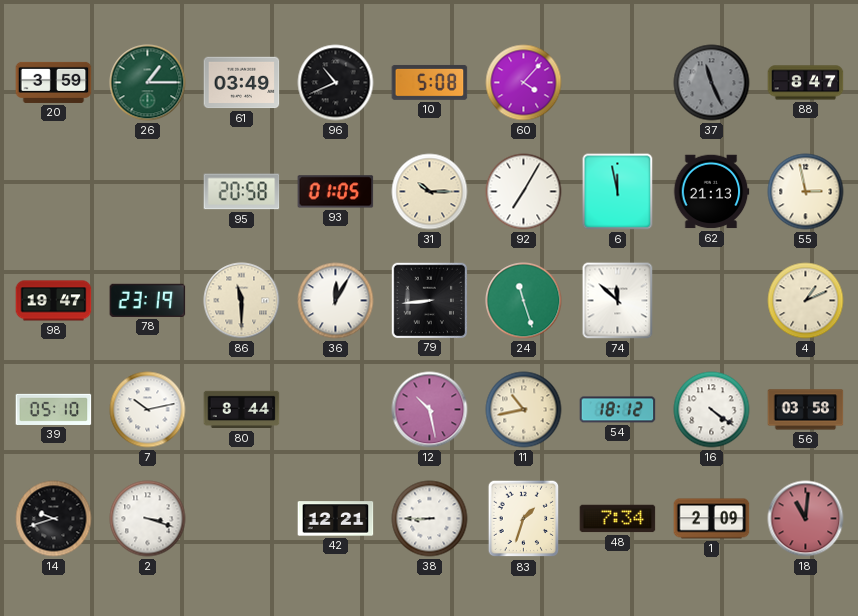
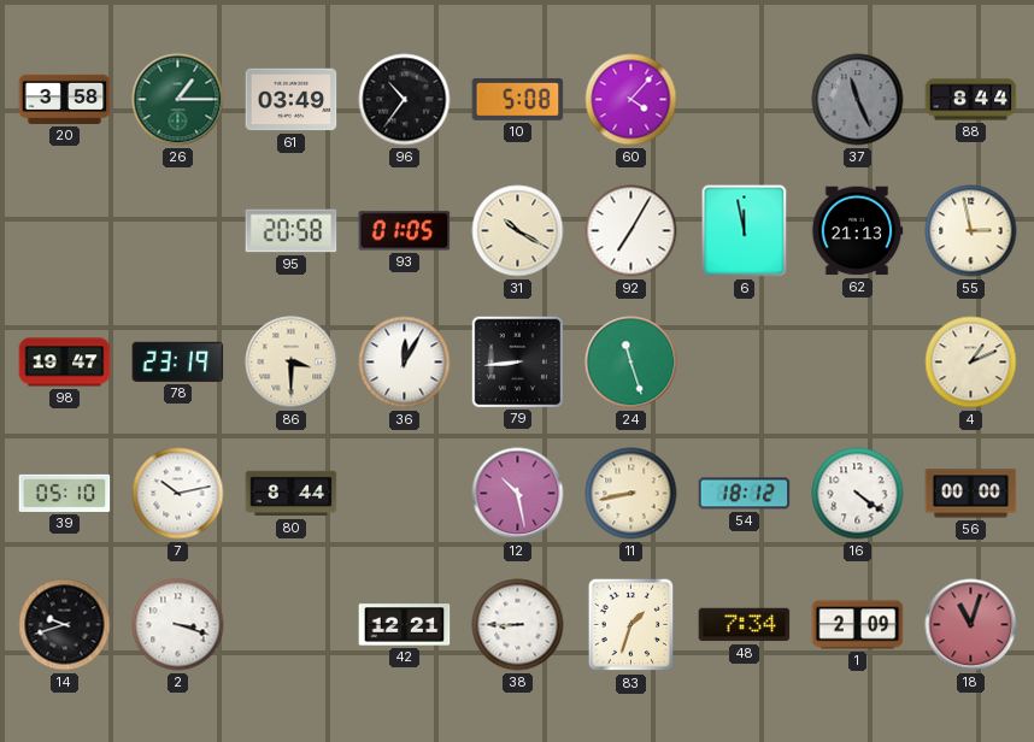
20: 3:59 -> 3:58
96: 10:41 -> 10:36
88: 8:47 -> 8:44
31: 10:15 -> 10:20
86: 11:30 -> 3:30
74: 11:52 -> none
11: 10:43 -> 8:43
56: 03:58 -> 00:00
18: 11:01 -> 11:03
